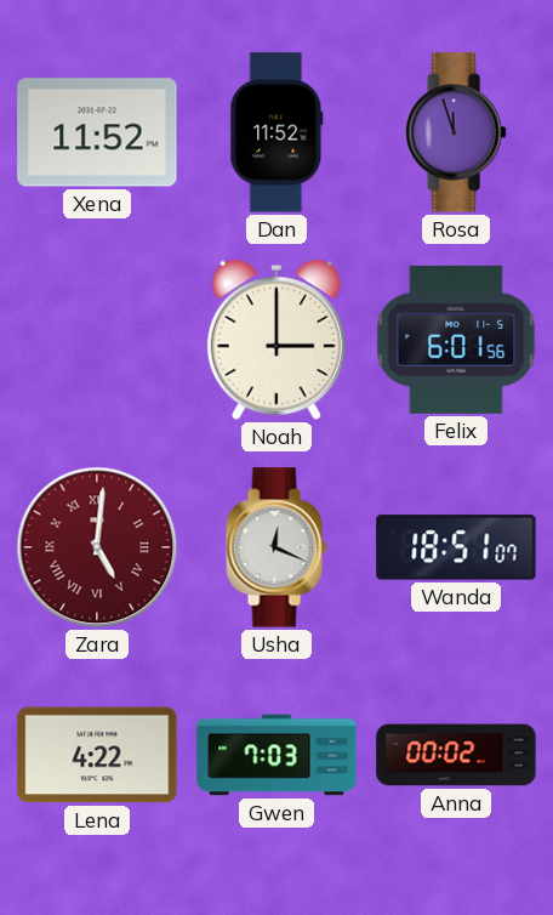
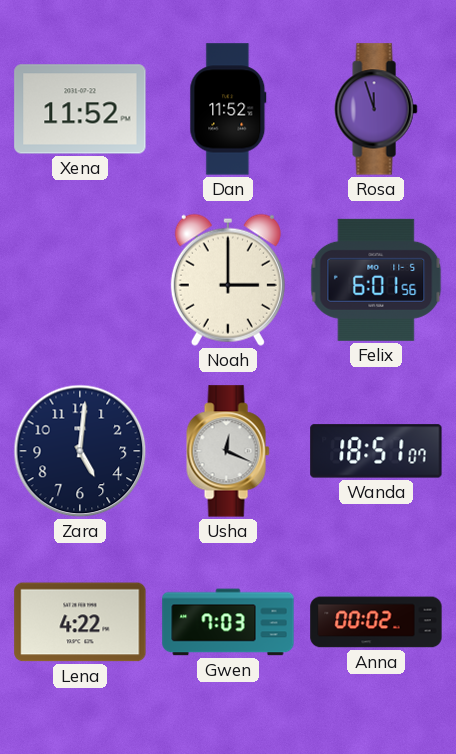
Zara dial: burgundy -> navy
Zara numerals: Roman -> Arabic
